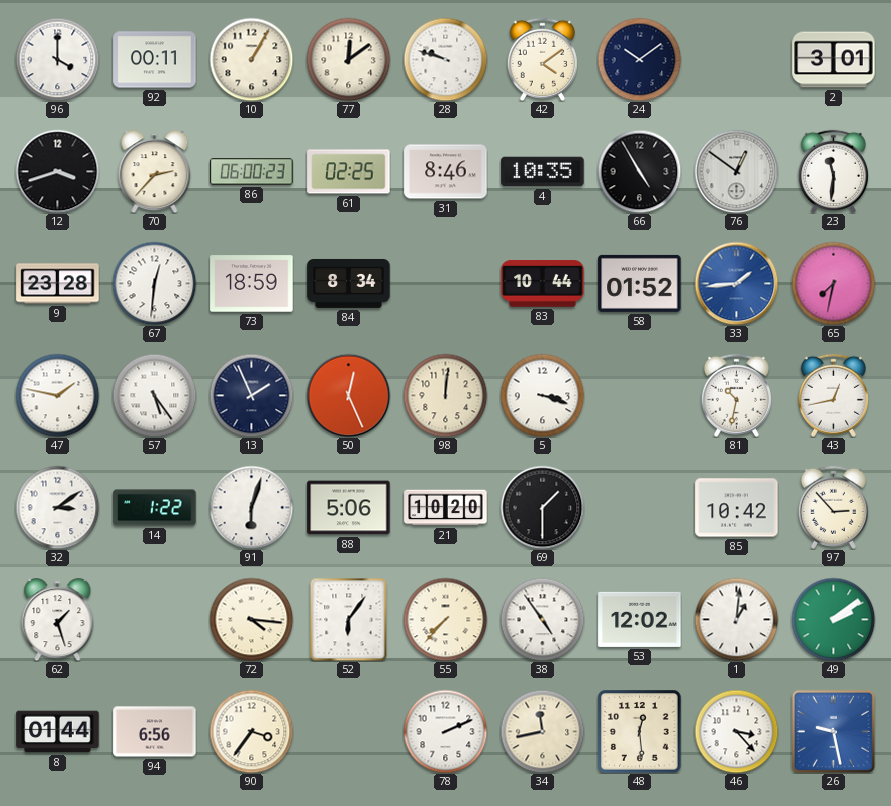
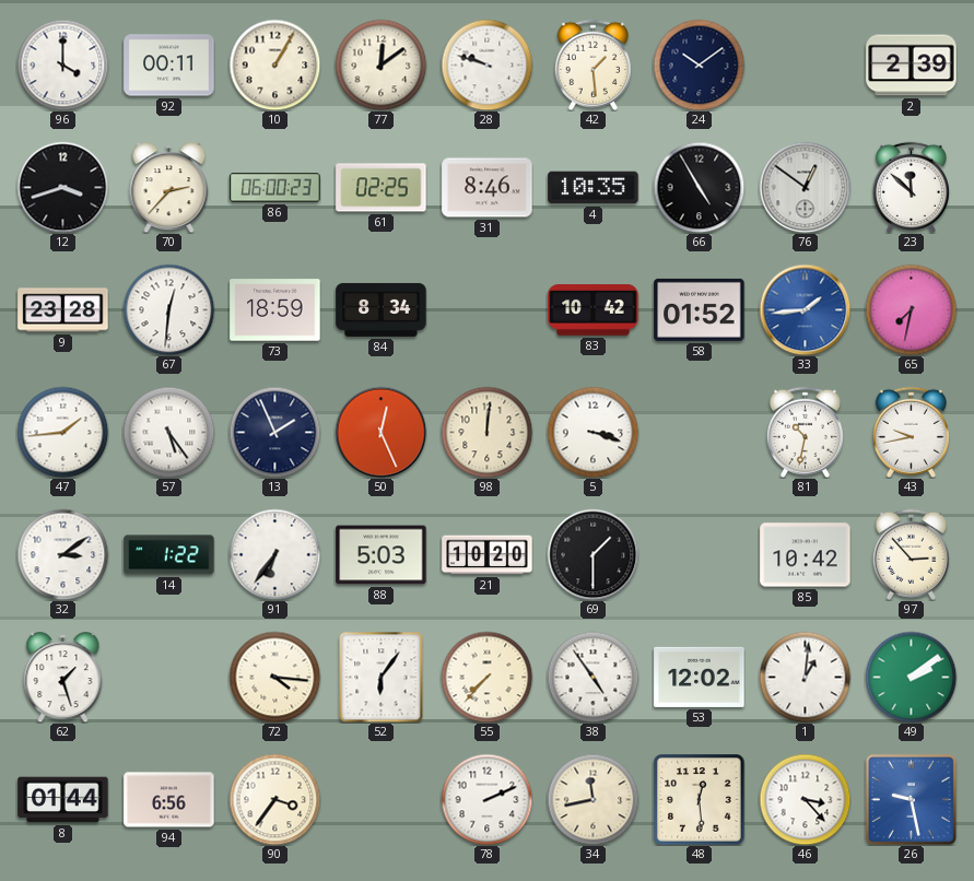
42: 4:09 -> 1:29
2: 3:01 -> 2:39
23: 11:31 -> 11:52
83: 10:44 -> 10:42
47: 1:47 -> 1:44
43: 12:43 -> 9:43
91: 6:03 -> 6:36
88: 5:06 -> 5:03
